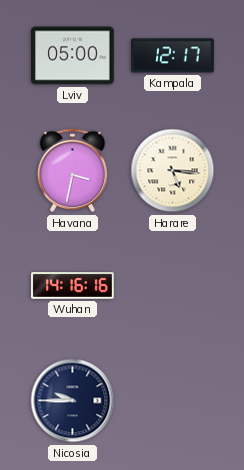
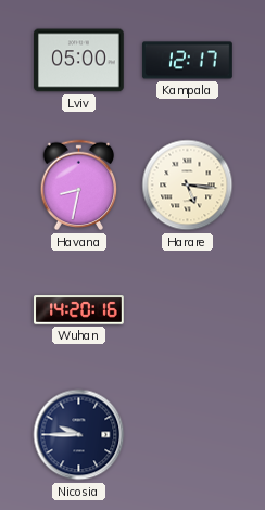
Havana: 3:32 -> 8:32
Wuhan: 14:16 -> 14:20
